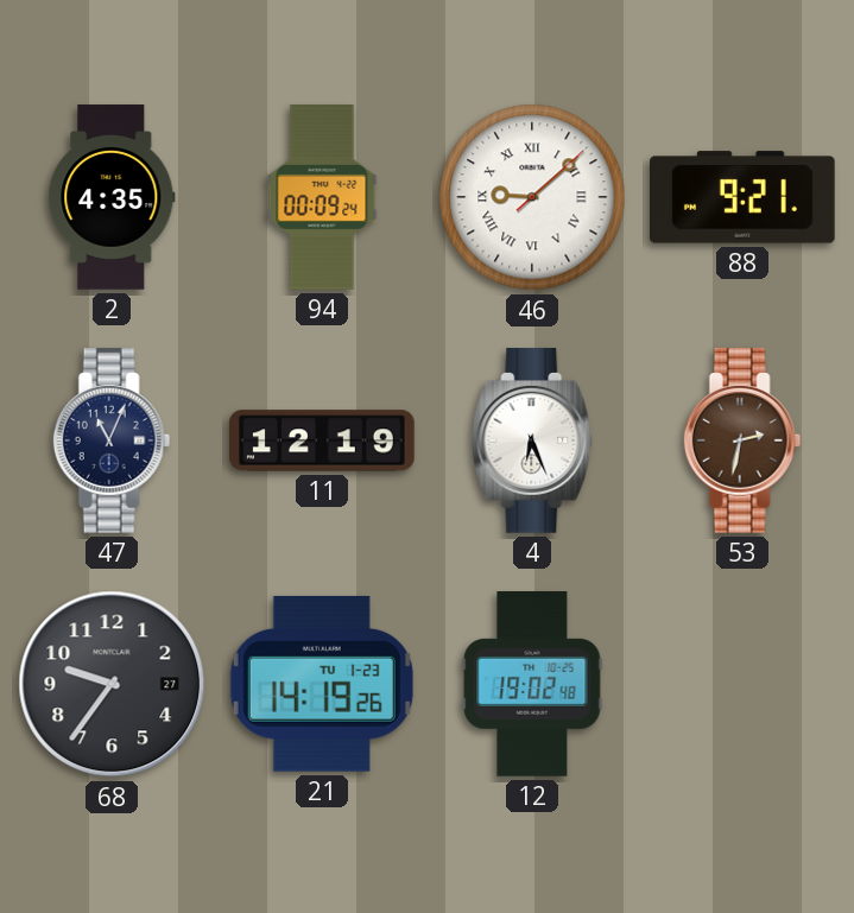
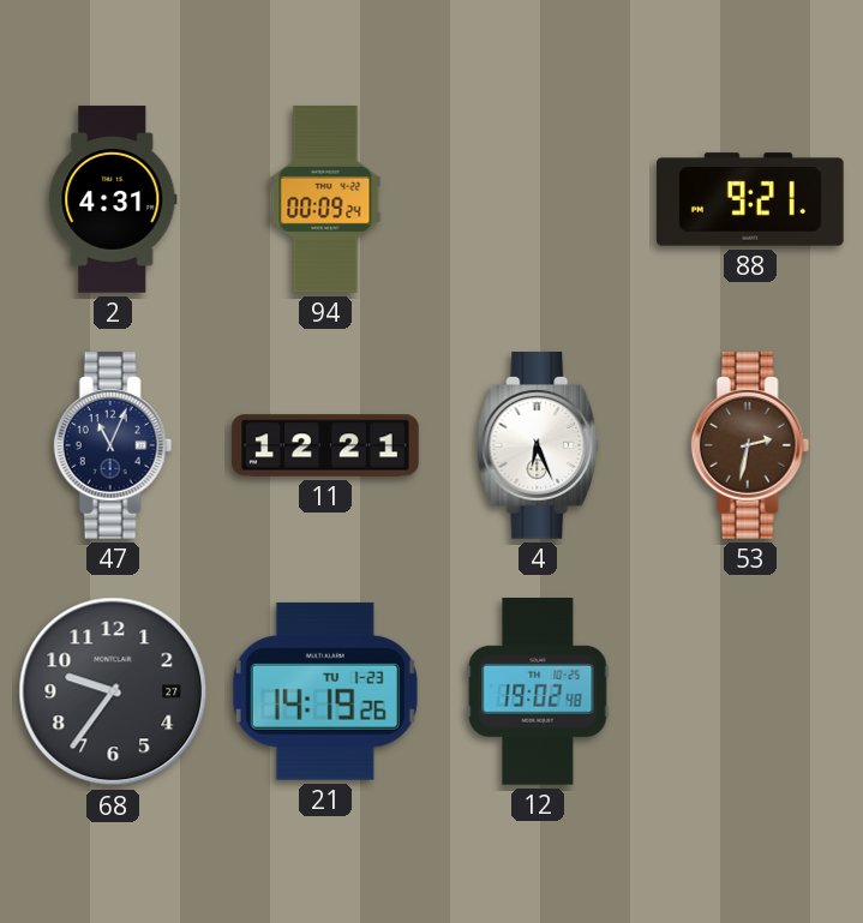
2: 4:35 -> 4:31
46: 9:08 -> none
11: 12:19 -> 12:21
